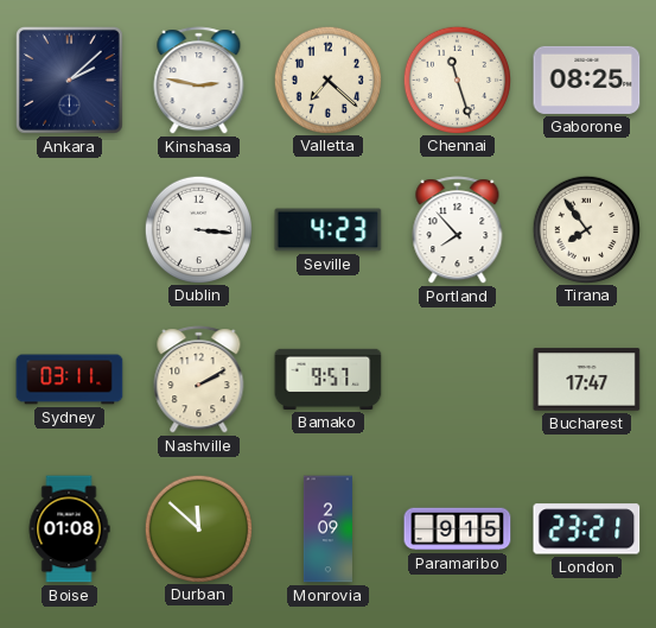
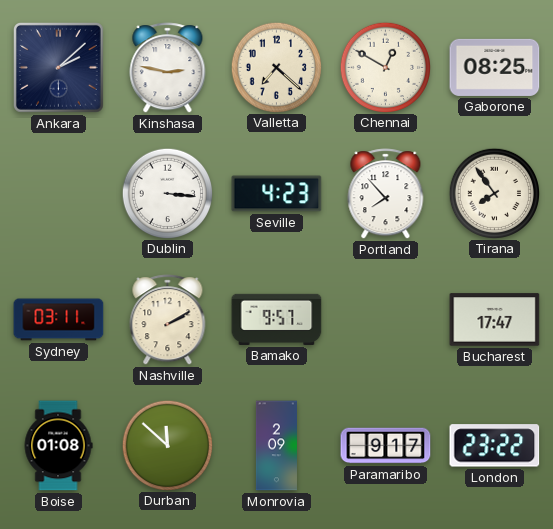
Chennai: 11:27 -> 12:50
Paramaribo: 9:15 -> 9:17
London: 23:21 -> 23:22
